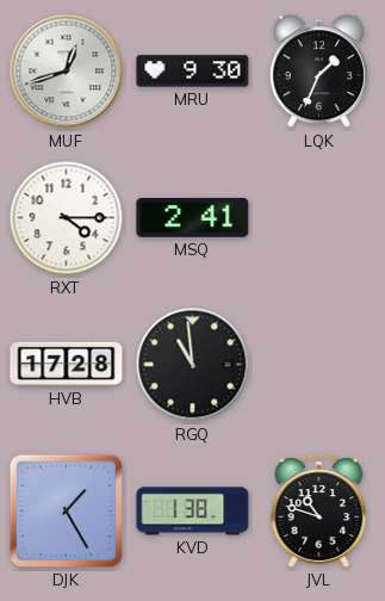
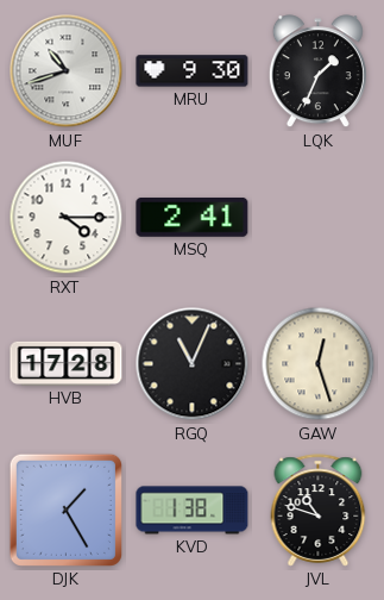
MUF: 12:42 -> 10:42
RGQ: 10:59 -> 11:04
GAW: none -> 12:27
